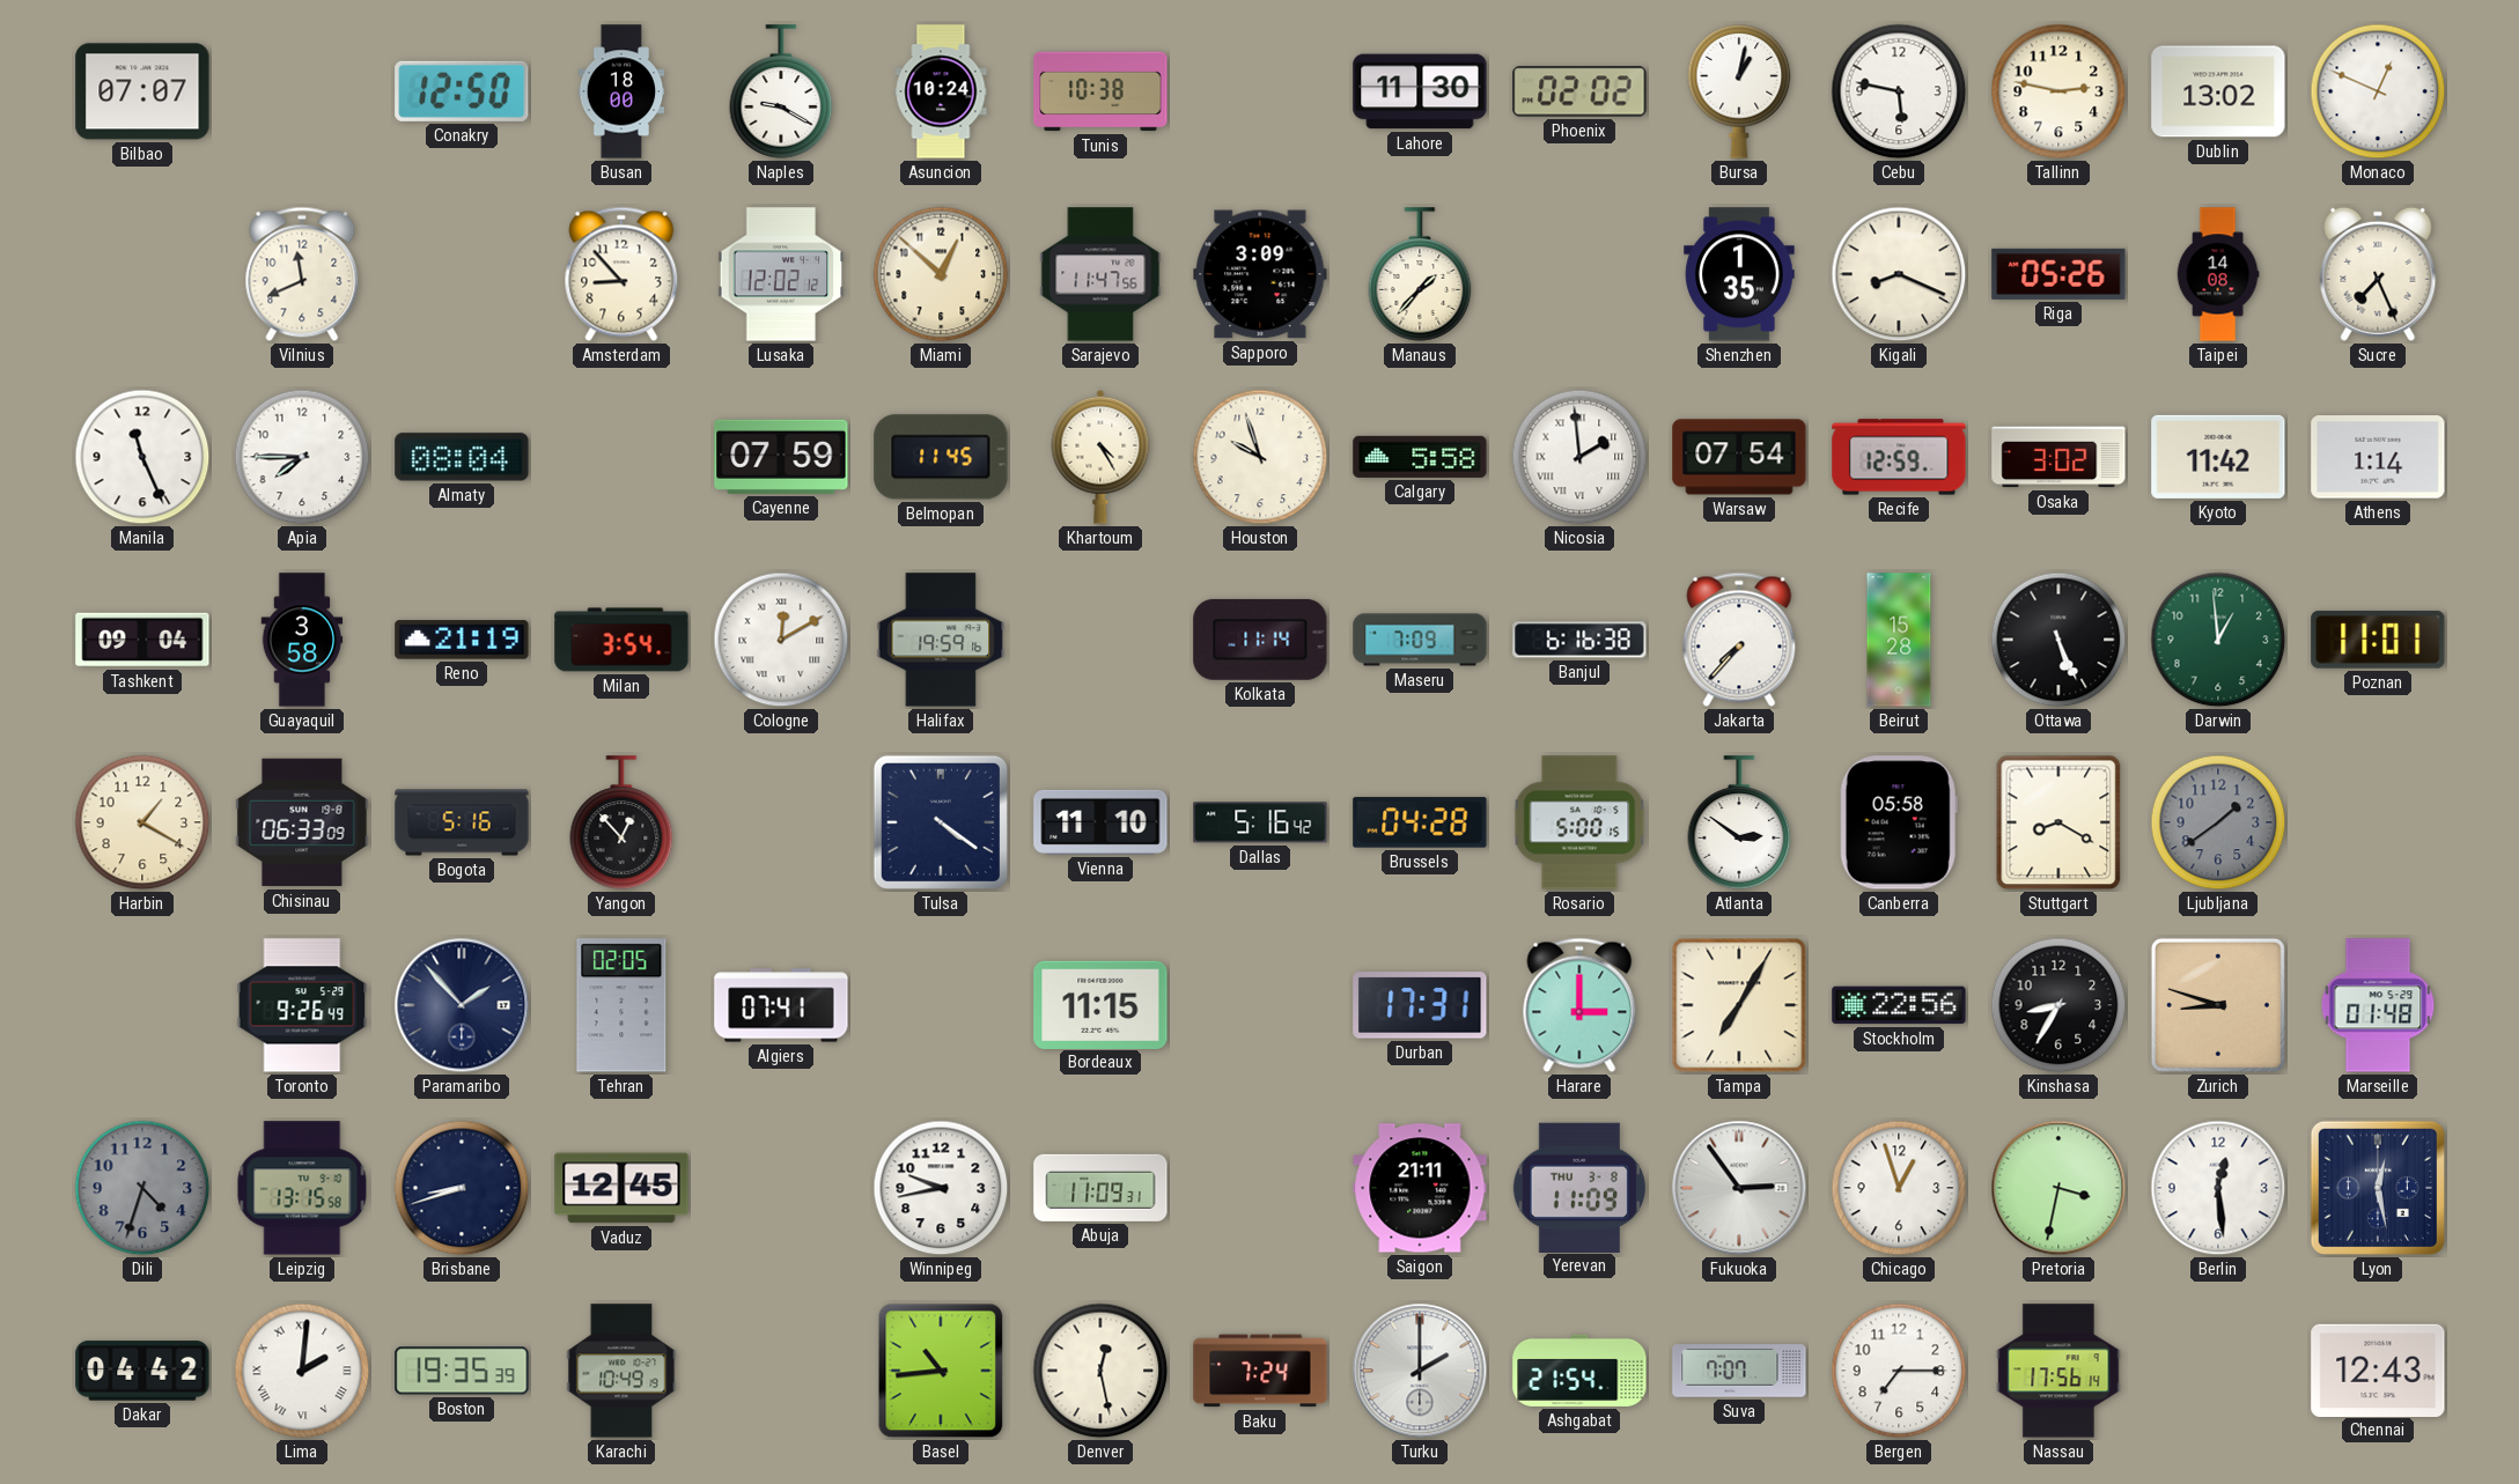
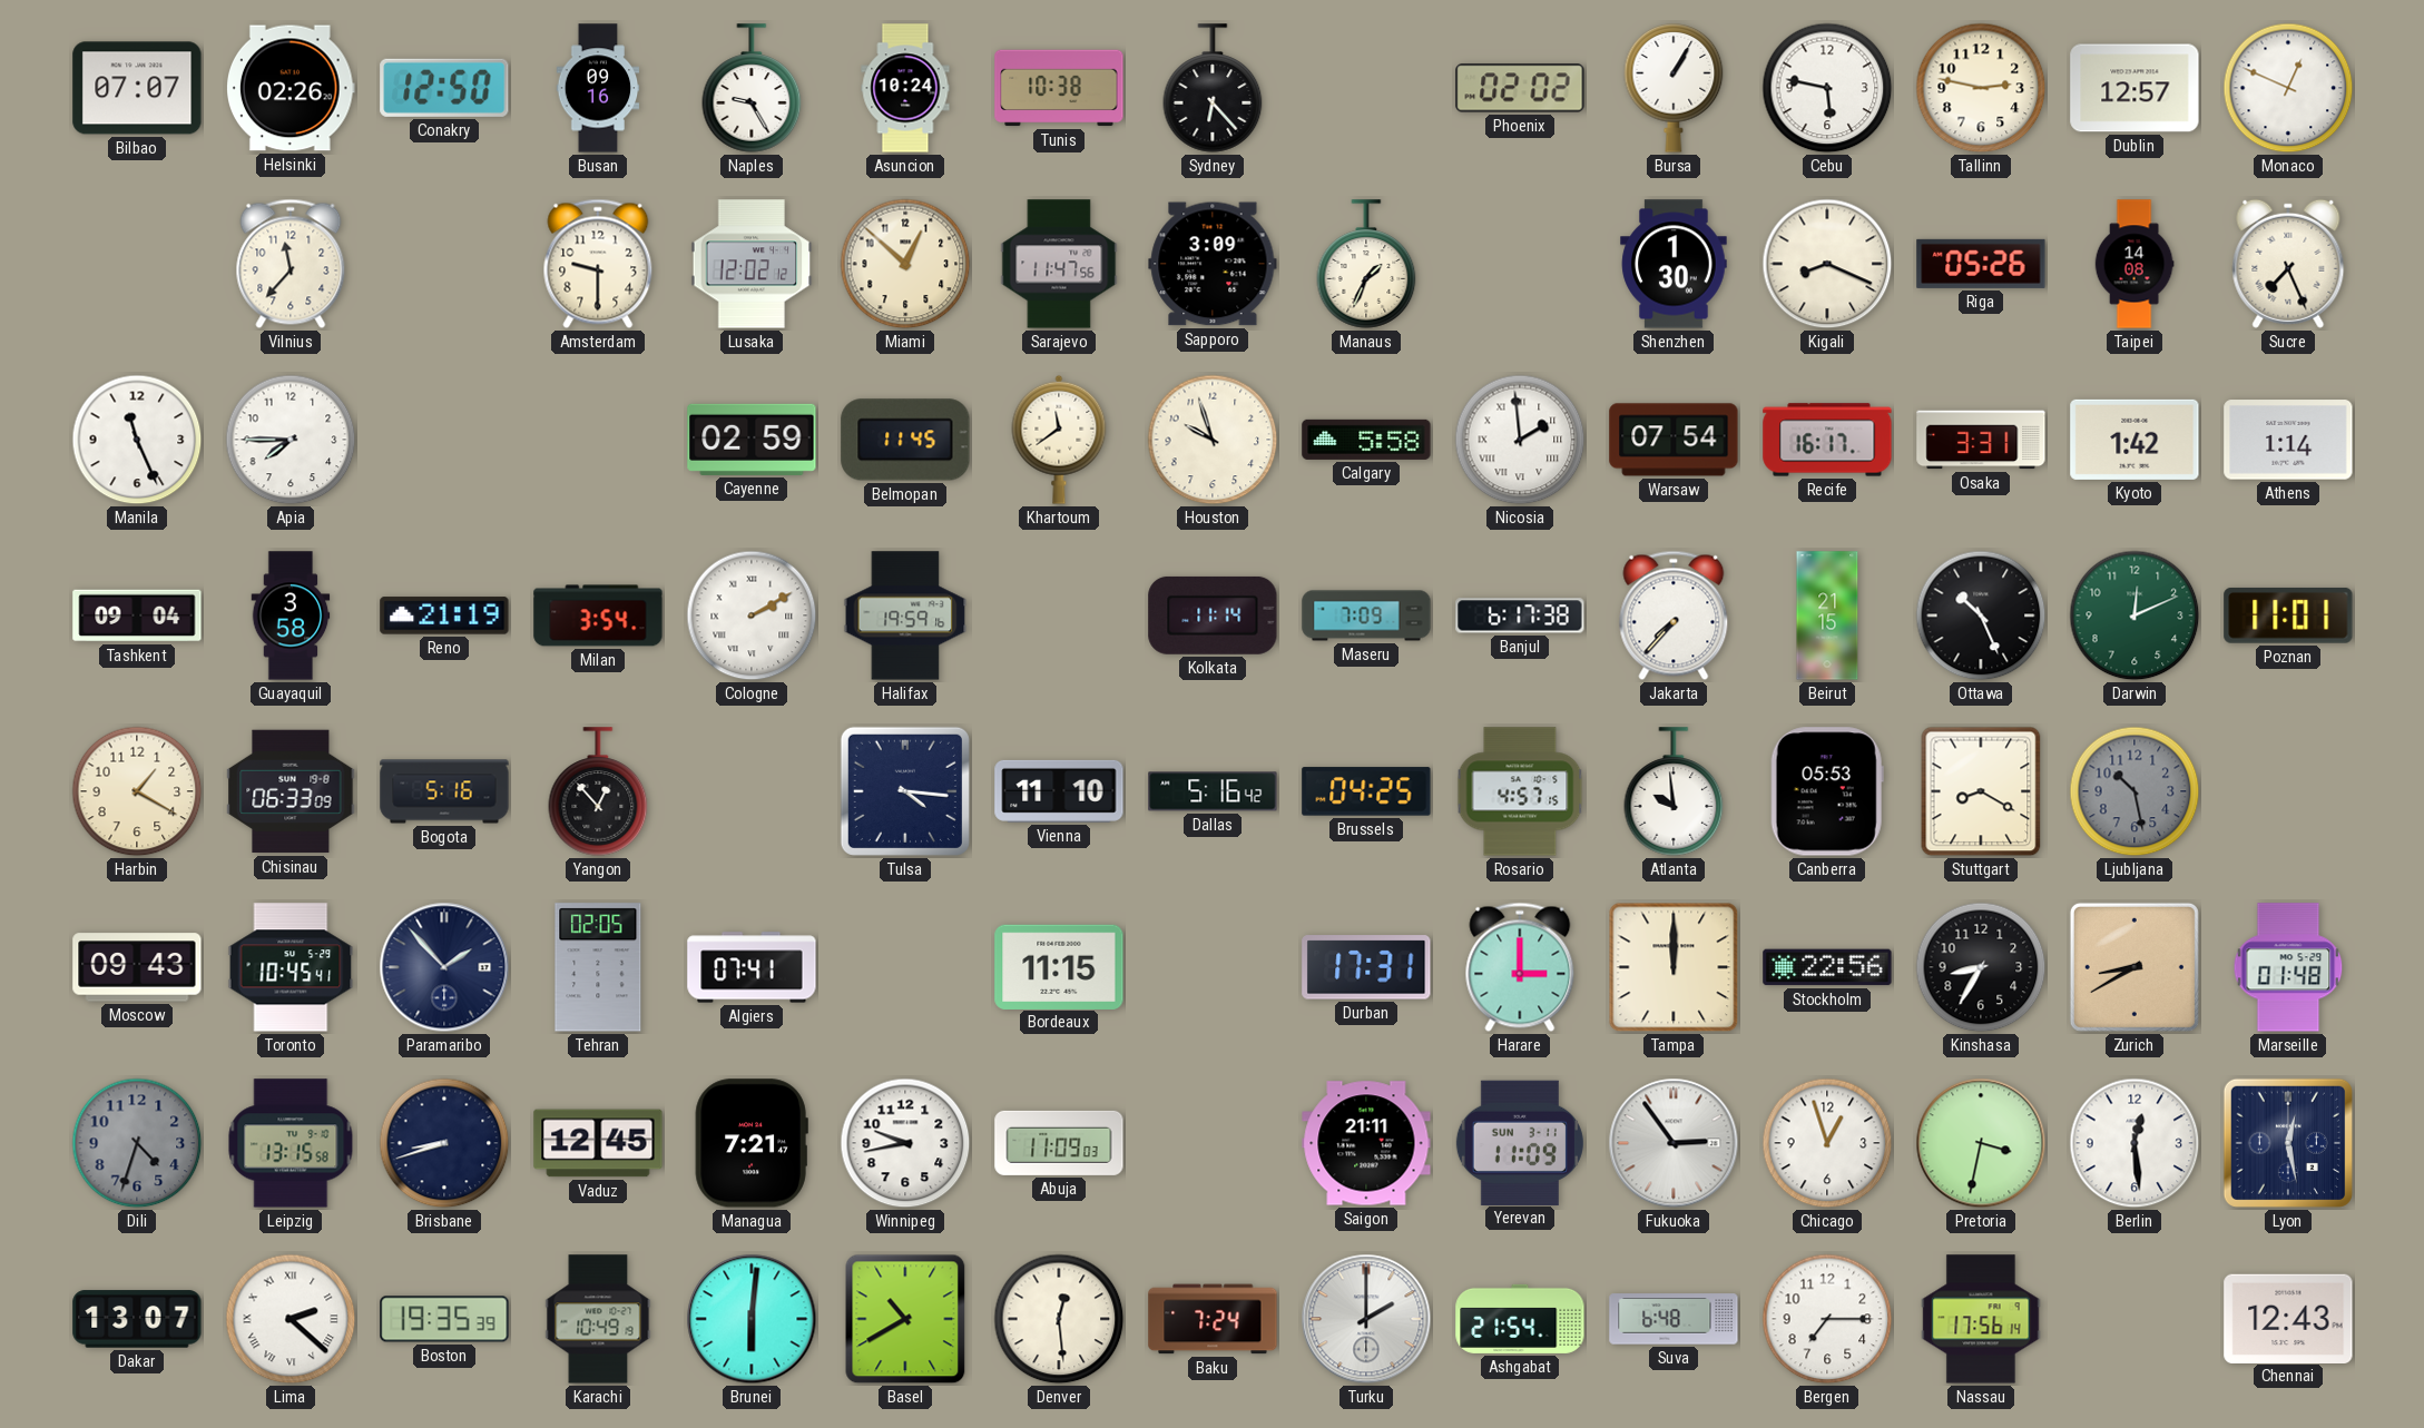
Helsinki: none -> 02:26
Busan: 18:00 -> 09:16
Naples: 9:20 -> 9:25
Sydney: none -> 6:23
Lahore: 11:30 -> none
Bursa: 1:02 -> 1:05
Dublin: 13:02 -> 12:57
Vilnius: 11:41 -> 11:37
Amsterdam: 8:53 -> 9:30
Manaus: 1:37 -> 1:34
Shenzhen: 1:35 -> 1:30
Almaty: 08:04 -> none
Cayenne: 07:59 -> 02:59
Khartoum: 4:25 -> 11:39
Recife: 12:59 -> 16:17
Osaka: 3:02 -> 3:31
Kyoto: 11:42 -> 1:42
Cologne: 12:10 -> 2:10
Banjul: 6:16 -> 6:17
Beirut: 15:28 -> 21:15
Ottawa: 5:26 -> 10:26
Darwin: 12:59 -> 12:11
Tulsa: 4:21 -> 4:16
Brussels: 04:28 -> 04:25
Rosario: 5:00 -> 4:57
Atlanta: 2:51 -> 9:59
Canberra: 05:58 -> 05:53
Ljubljana: 1:39 -> 10:28
Moscow: none -> 09:43
Toronto: 9:26 -> 10:45
Tampa: 7:05 -> 12:00
Zurich: 8:48 -> 8:40
Managua: none -> 7:21
Abuja: 11:09:31 -> 11:09:03
Yerevan date: THU 3-8 -> SUN 3-11
Dakar: 04:42 -> 13:07
Lima: 2:01 -> 2:22
Brunei: none -> 6:01
Basel: 10:44 -> 10:40
Denver: 12:28 -> 12:29
Suva: 7:07 -> 6:48
